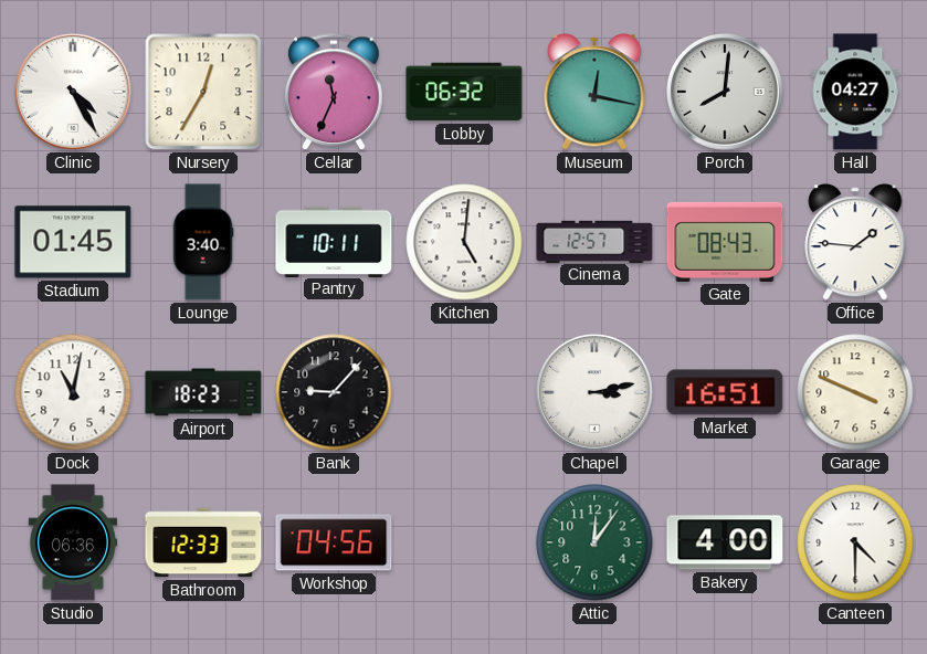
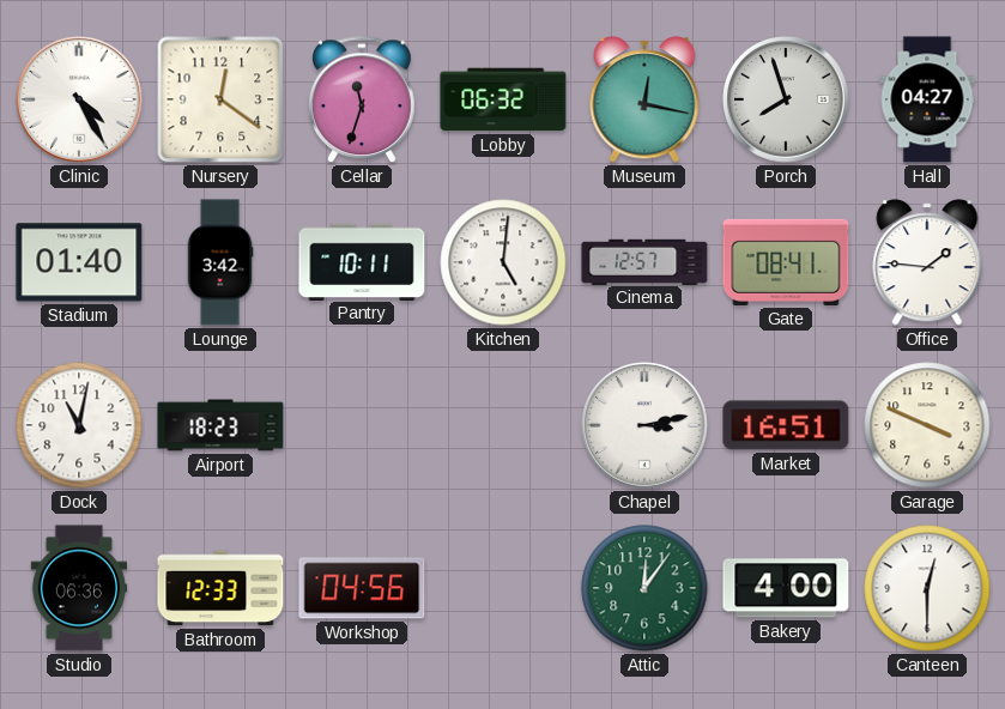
Nursery: 12:35 -> 12:21
Cellar: 11:34 -> 11:33
Porch: 8:01 -> 7:57
Stadium: 01:45 -> 01:40
Lounge: 3:40 -> 3:42
Gate: 08:43 -> 08:41
Bank: 9:07 -> none
Canteen: 4:30 -> 12:30
